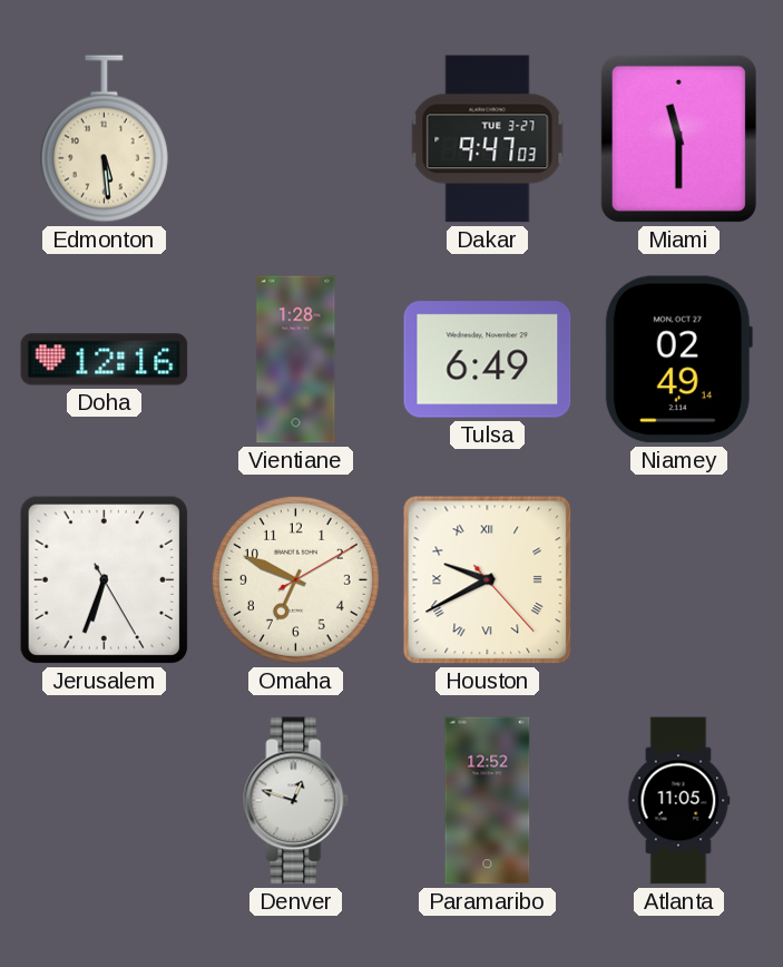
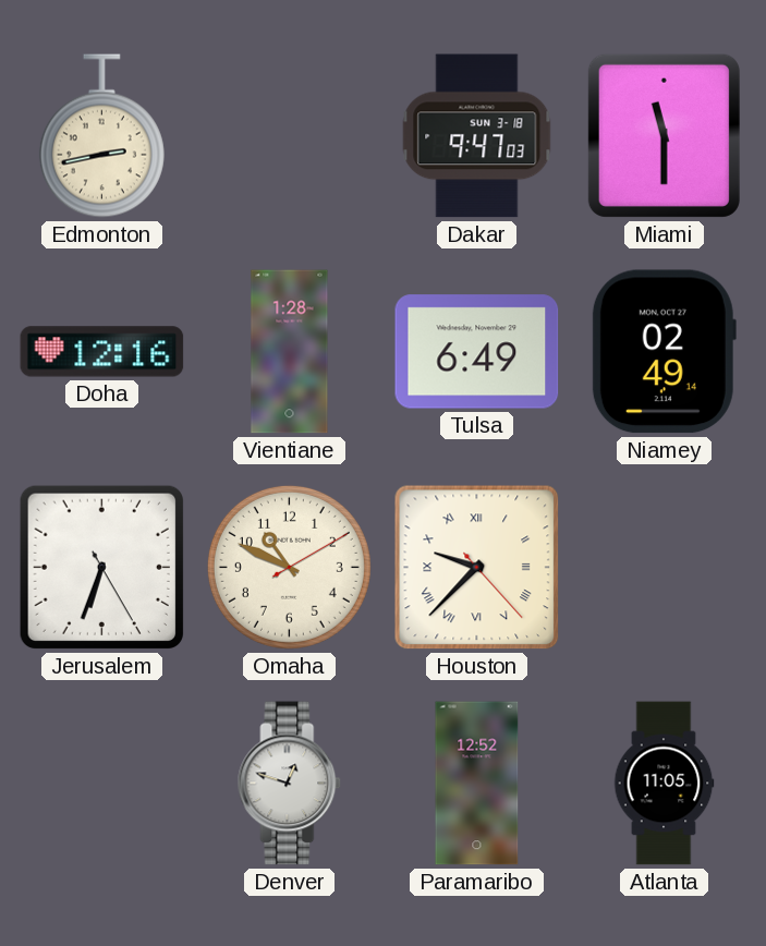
Edmonton: 5:29 -> 2:43
Dakar date: TUE 3-27 -> SUN 3-18
Omaha: 6:49 -> 10:49
Houston: 9:40 -> 9:37
